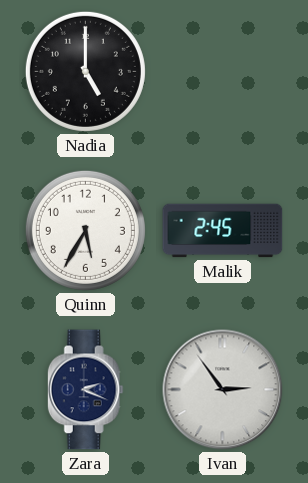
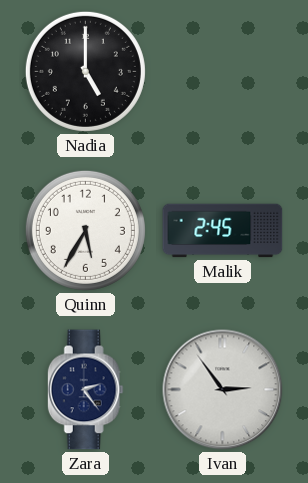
Zara: 2:19 -> 2:24
